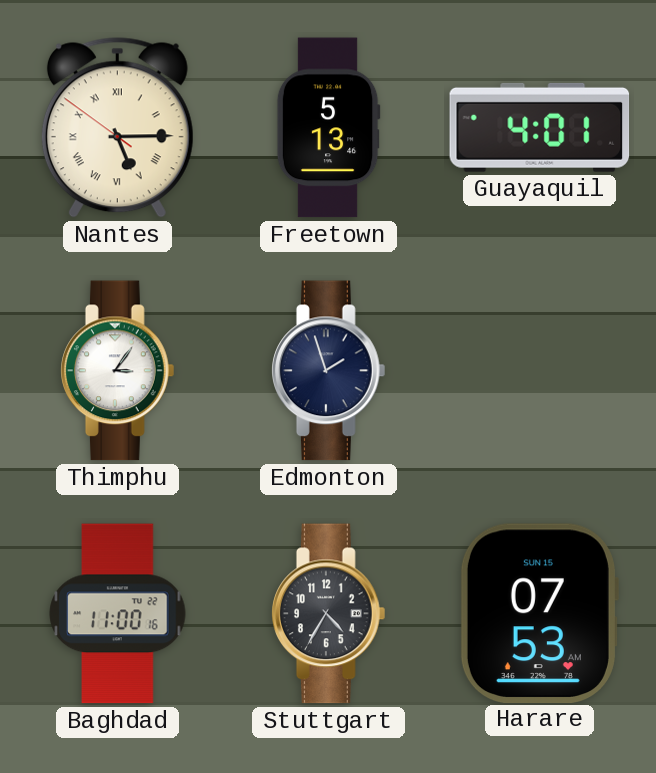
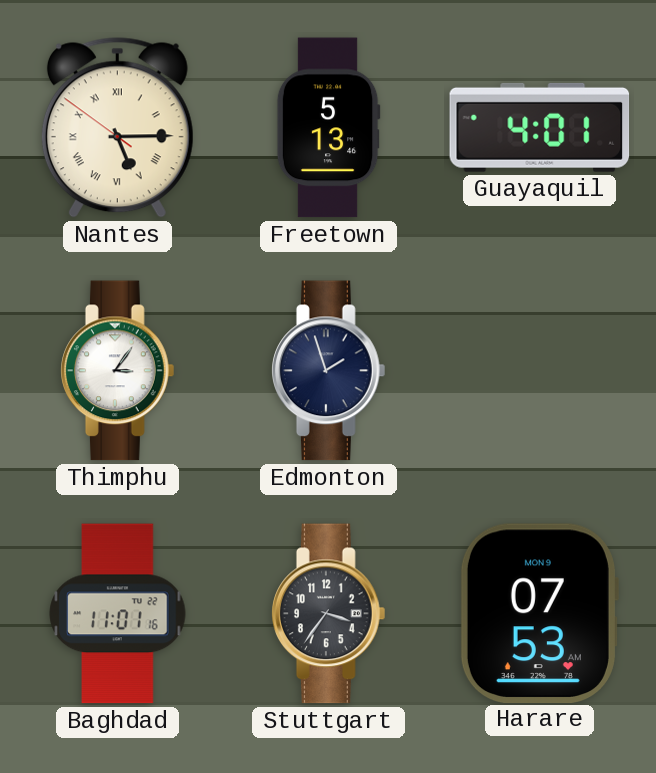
Baghdad: 11:00 -> 11:01
Stuttgart: 4:35 -> 3:36
Harare date: SUN 15 -> MON 9
